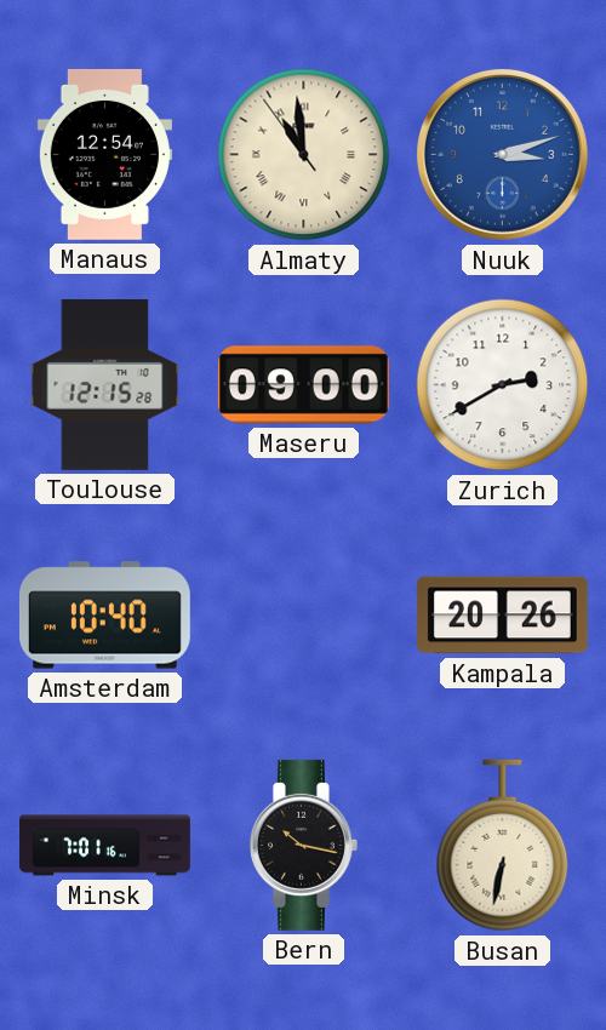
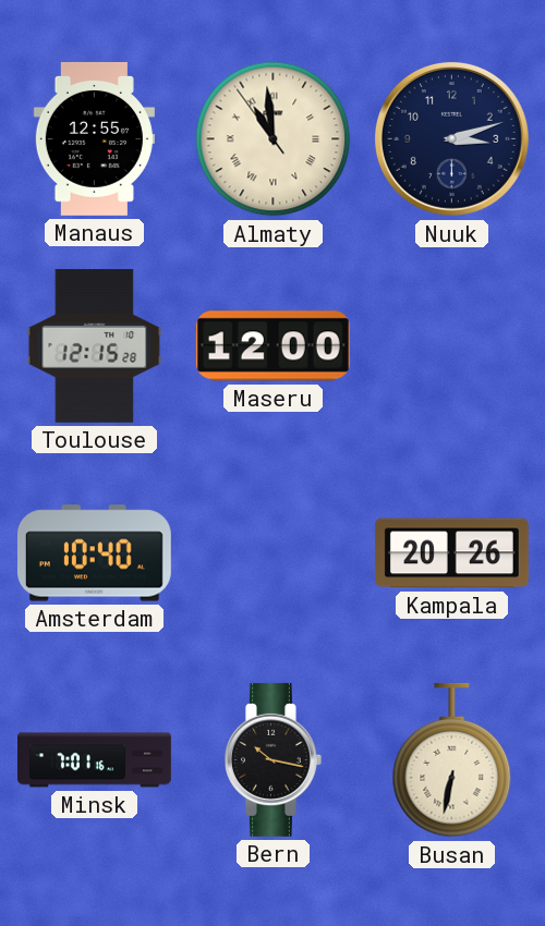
Manaus: 12:54 -> 12:55
Nuuk dial: blue -> navy
Maseru: 09:00 -> 12:00
Zurich: 2:40 -> none
